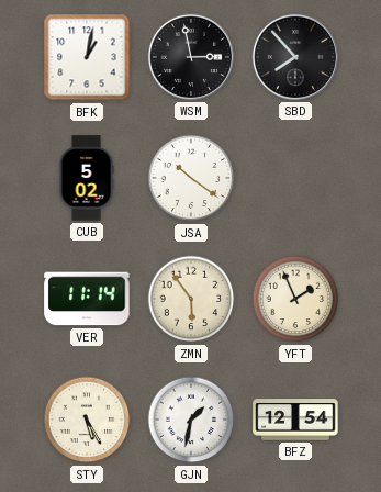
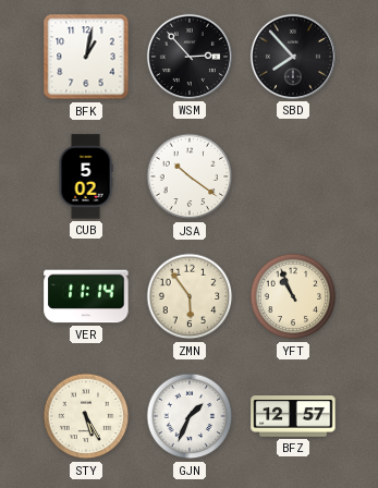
WSM: 2:58 -> 2:53
YFT: 1:56 -> 10:56
GJN: 1:32 -> 1:34
BFZ: 12:54 -> 12:57
